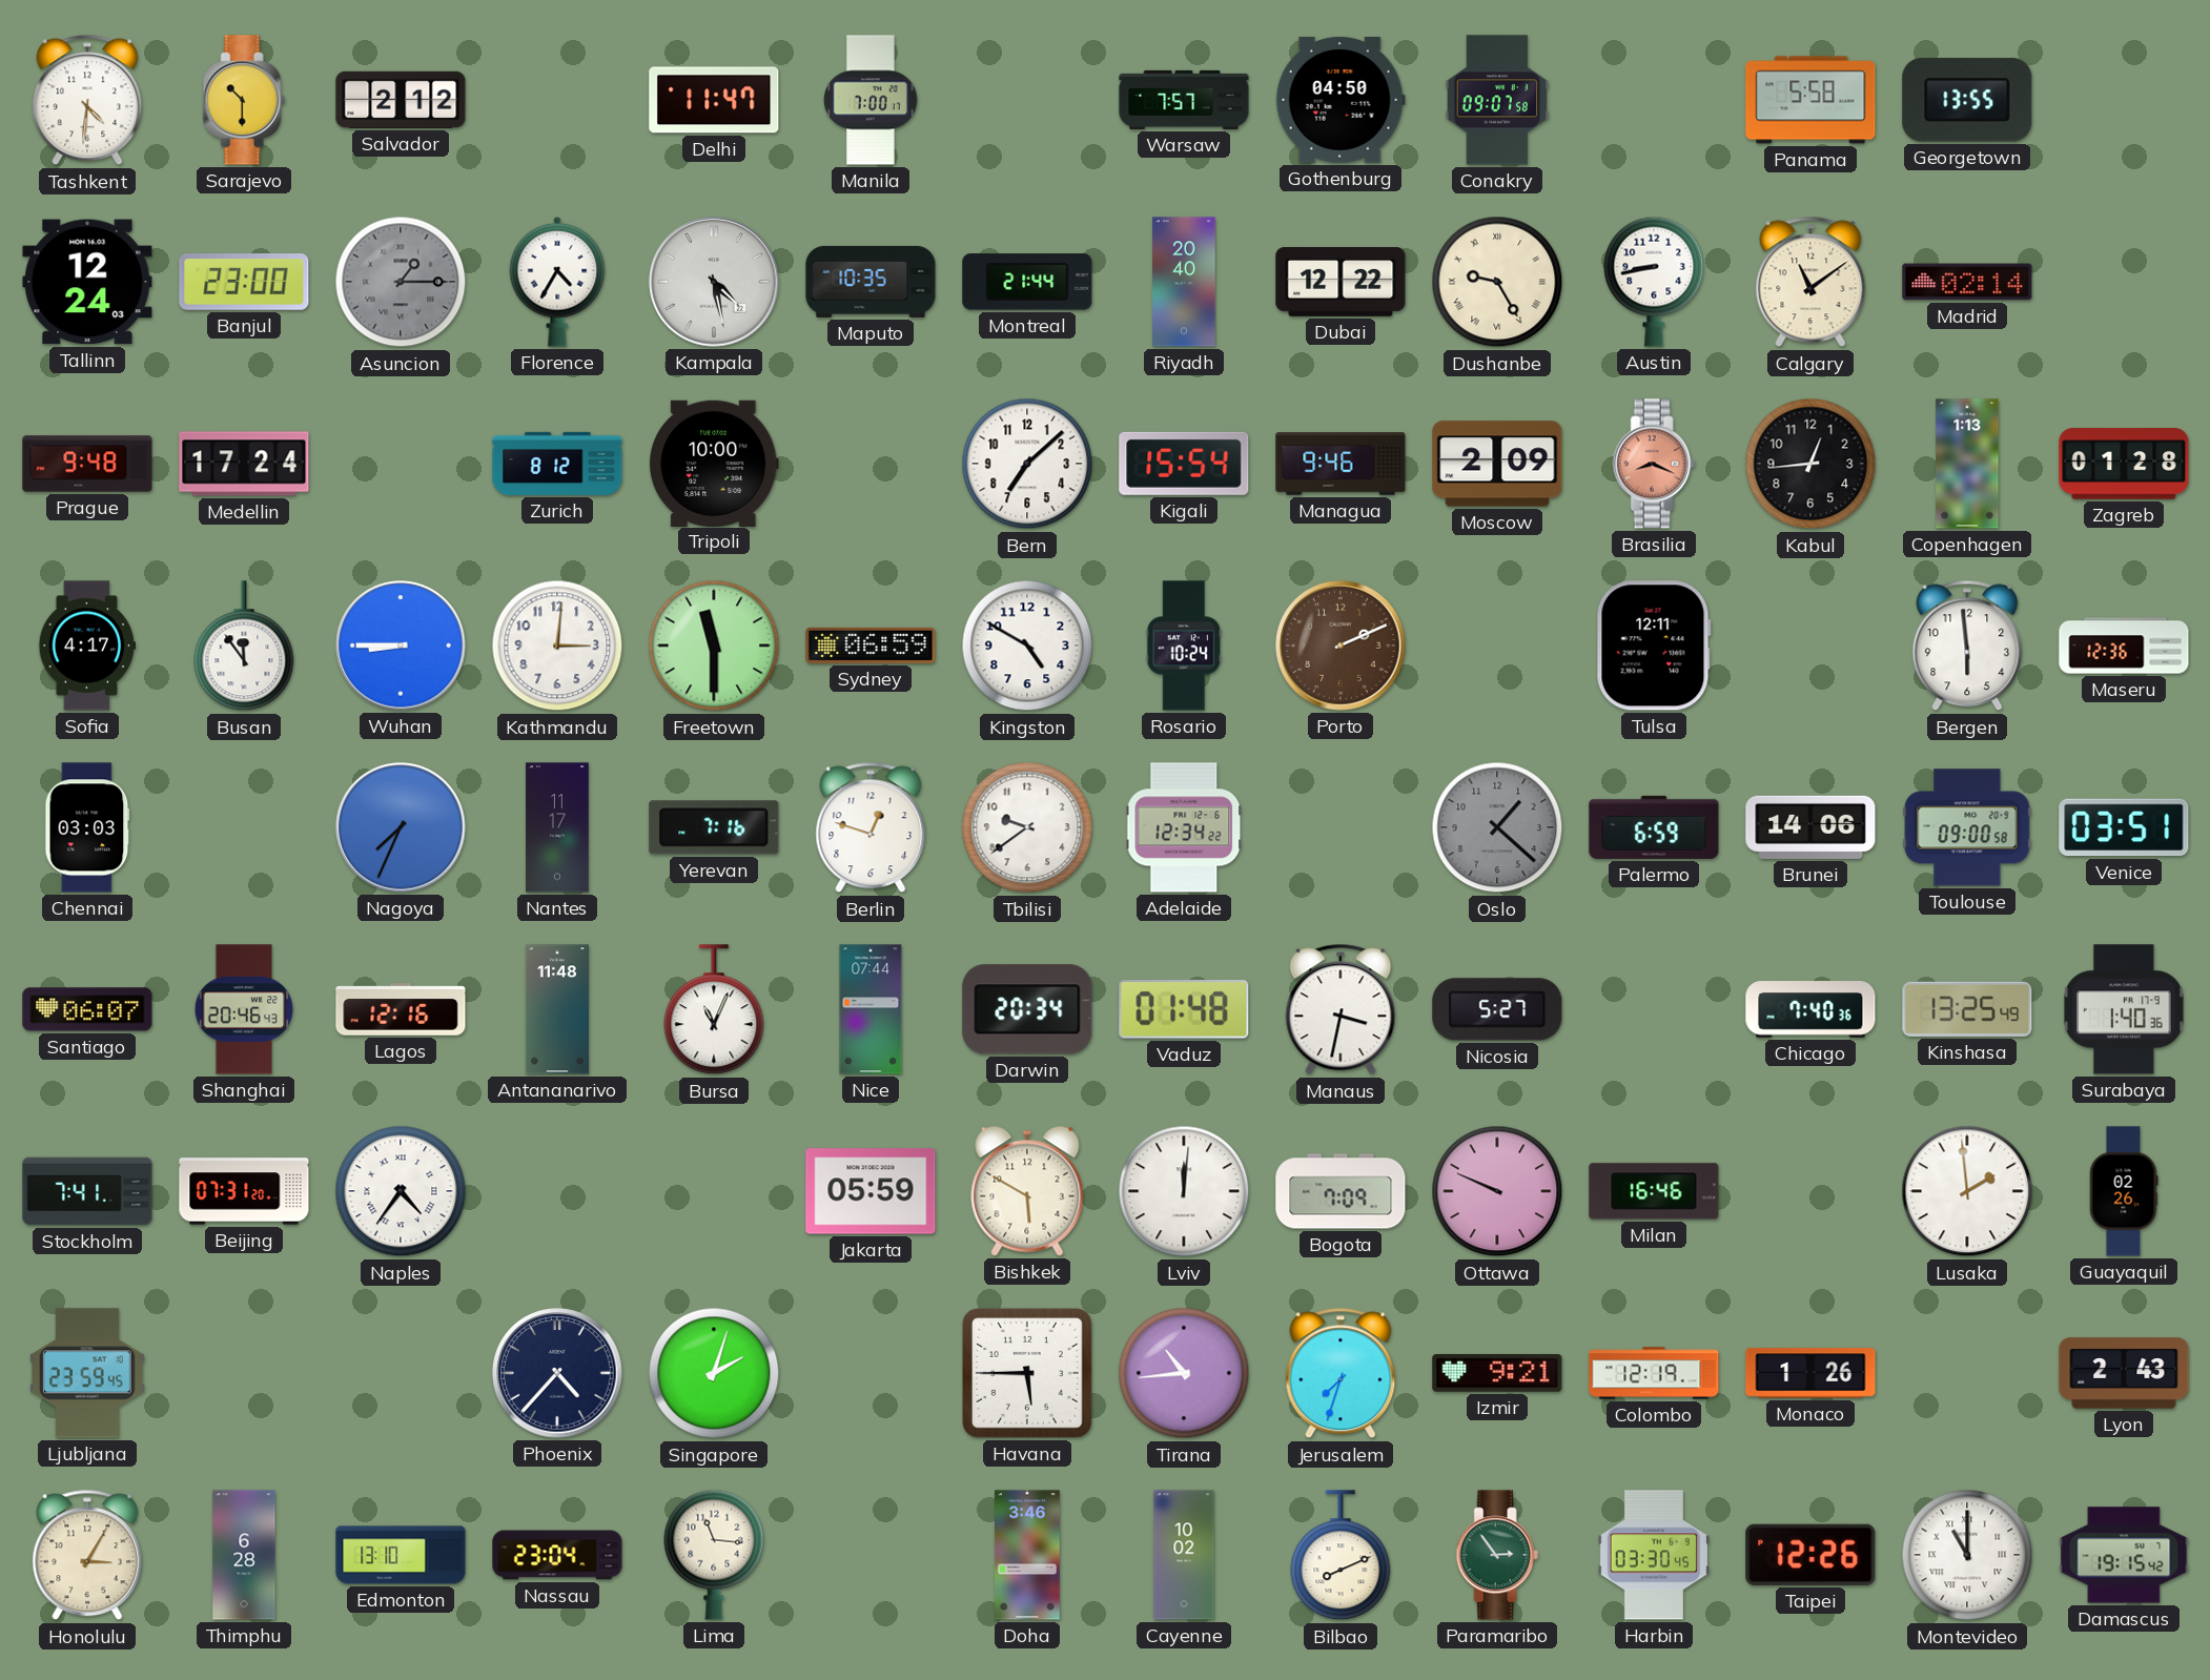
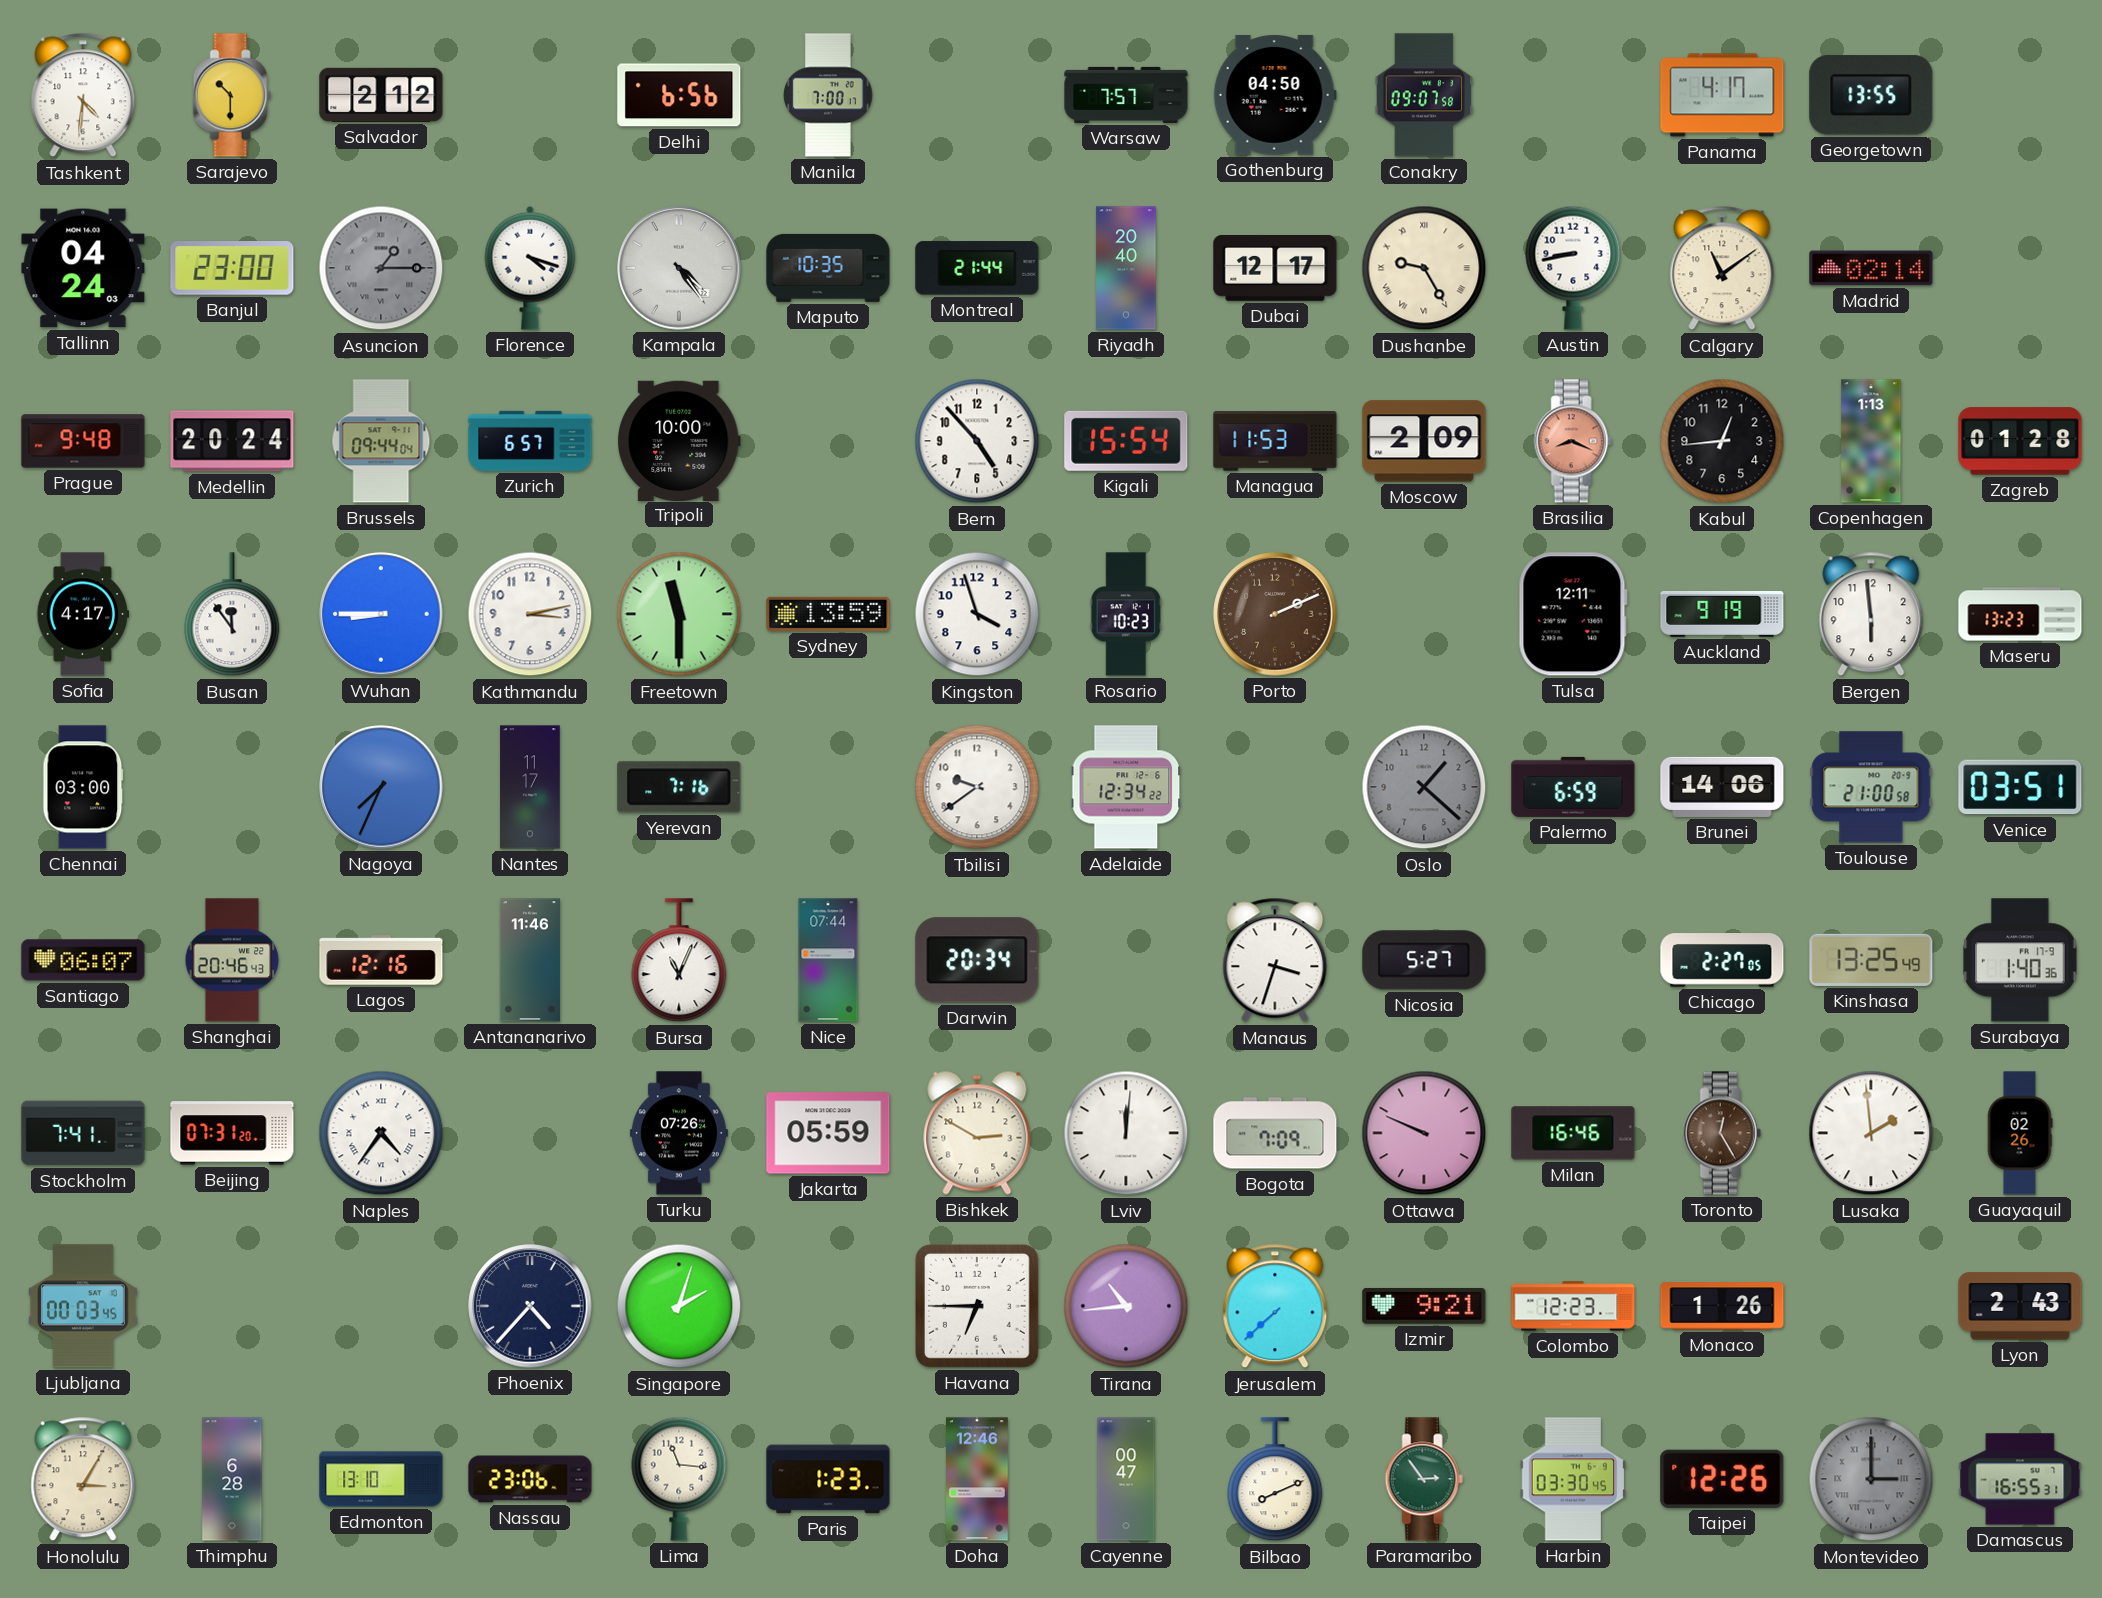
Delhi: 11:47 -> 6:56
Panama: 5:58 -> 4:17
Tallinn: 12:24 -> 04:24
Florence: 4:35 -> 4:18
Kampala: 4:28 -> 4:24
Dubai: 12:22 -> 12:17
Medellin: 17:24 -> 20:24
Brussels: none -> 09:44
Zurich: 8:12 -> 6:57
Bern: 7:08 -> 4:53
Managua: 9:46 -> 11:53
Kathmandu: 3:01 -> 3:13
Sydney: 06:59 -> 13:59
Kingston: 4:50 -> 3:57
Rosario: 10:24 -> 10:23
Auckland: none -> 9:19
Maseru: 12:36 -> 13:23
Chennai: 03:03 -> 03:00
Berlin: 12:48 -> none
Toulouse: 09:00 -> 21:00
Antananarivo: 11:48 -> 11:46
Vaduz: 01:48 -> none
Manaus: 3:32 -> 3:33
Chicago: 7:40 -> 2:27
Turku: none -> 07:26
Bishkek: 5:50 -> 2:50
Toronto: none -> 12:25
Ljubljana: 23:59 -> 00:03
Havana: 5:45 -> 6:45
Jerusalem: 7:33 -> 7:38
Colombo: 12:19 -> 12:23
Nassau: 23:04 -> 23:06
Paris: none -> 1:23
Doha: 3:46 -> 12:46
Cayenne: 10:02 -> 00:47
Montevideo: 11:00 -> 3:00
Montevideo dial: white -> grey
Damascus: 19:15 -> 16:55
